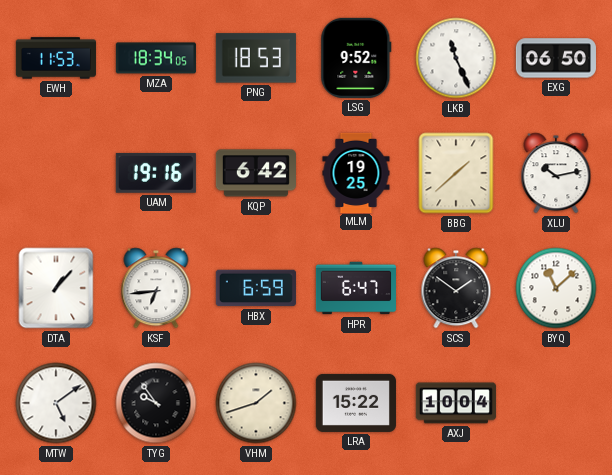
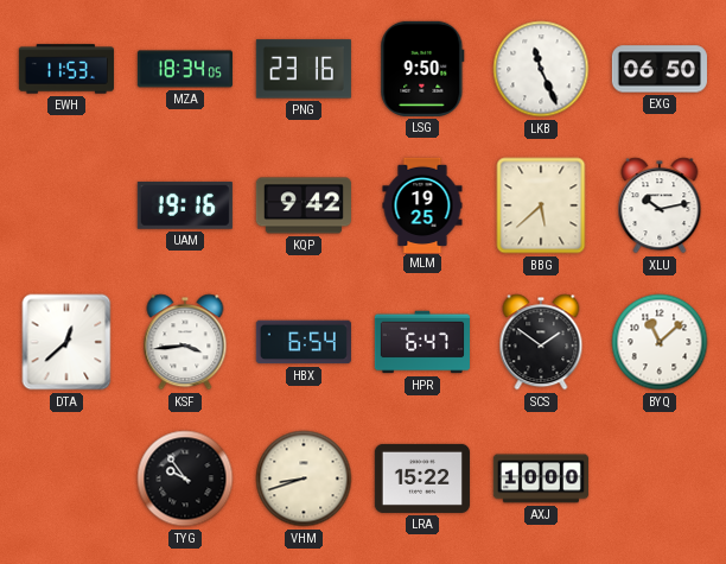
PNG: 18:53 -> 23:16
LSG: 9:52 -> 9:50
KQP: 6:42 -> 9:42
BBG: 1:38 -> 5:38
DTA: 1:07 -> 12:38
KSF: 6:44 -> 3:44
HBX: 6:59 -> 6:54
MTW: 5:09 -> none
VHM: 1:42 -> 8:42
AXJ: 10:04 -> 10:00
